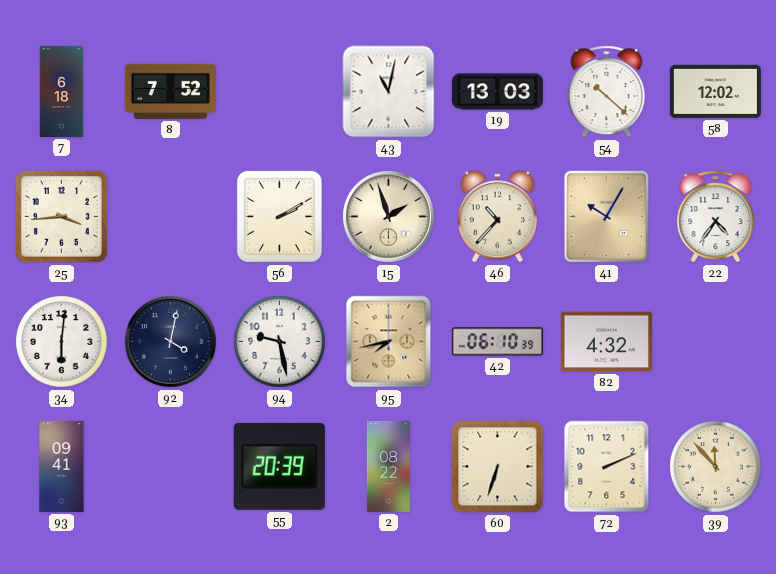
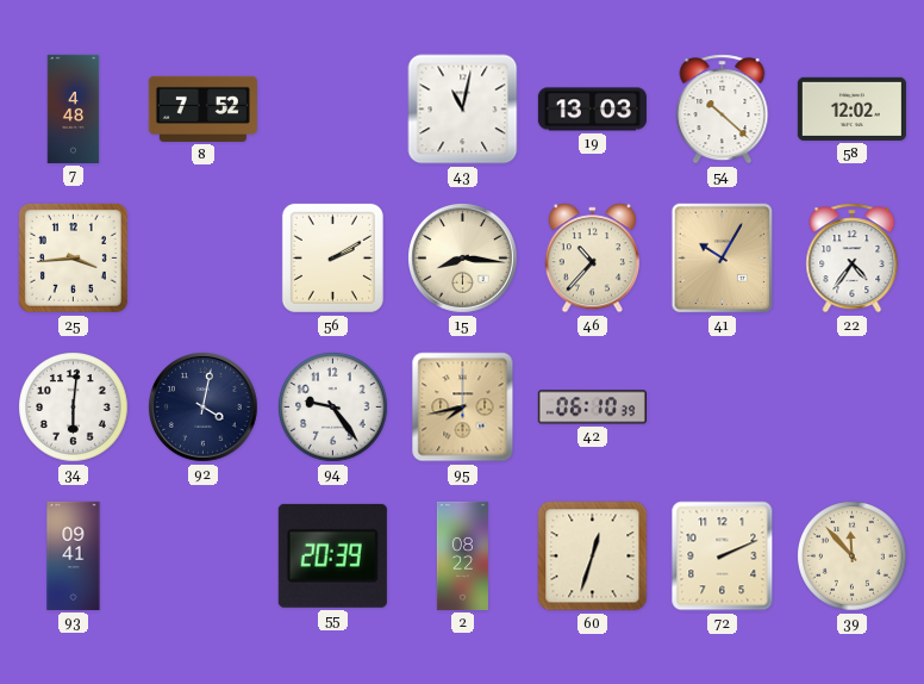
7: 6:18 -> 4:48
15: 1:57 -> 8:16
94: 9:28 -> 9:24
82: 4:32 -> none
60: 6:33 -> 12:33
